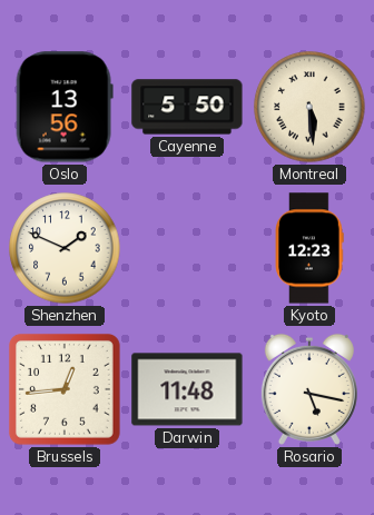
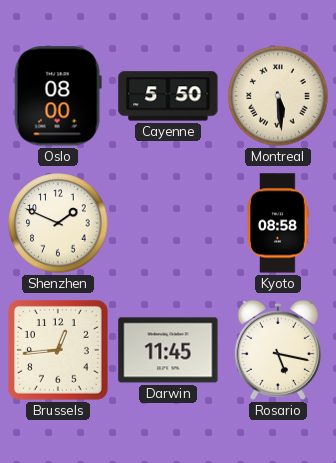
Oslo: 13:56 -> 08:00
Kyoto: 12:23 -> 08:58
Darwin: 11:48 -> 11:45
